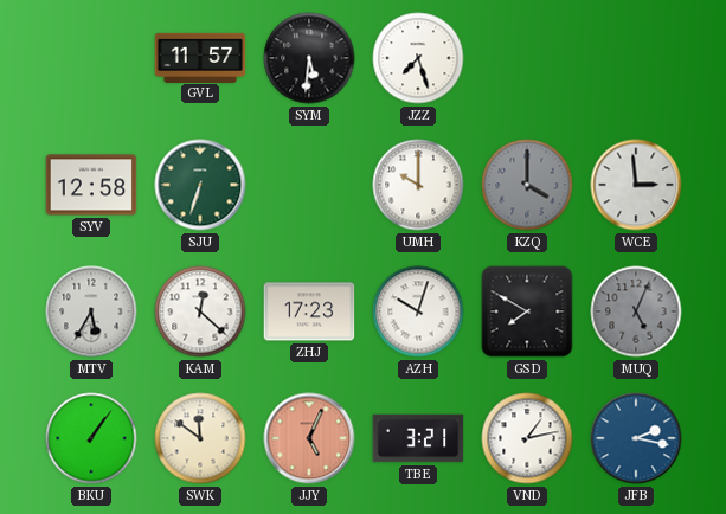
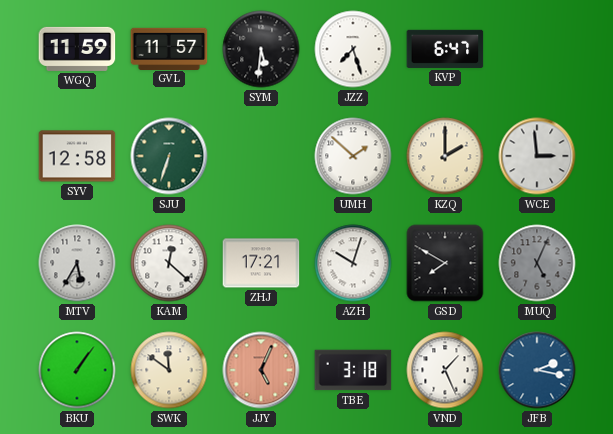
WGQ: none -> 11:59
KVP: none -> 6:47
UMH: 10:00 -> 1:52
KZQ: 4:00 -> 2:00
KZQ dial: grey -> cream
ZHJ: 17:23 -> 17:21
TBE: 3:21 -> 3:18
VND: 1:13 -> 1:26
